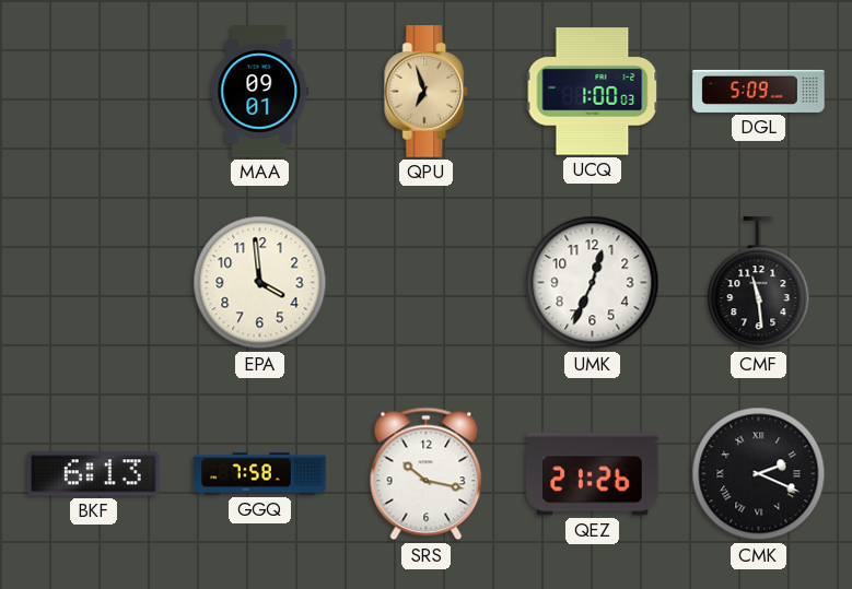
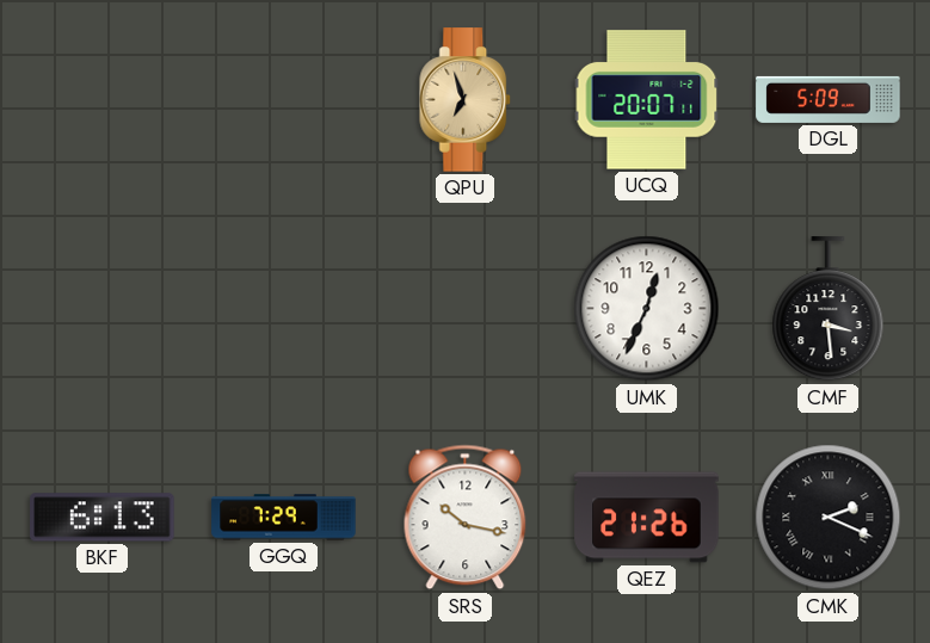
MAA: 09:01 -> none
UCQ: 1:00 -> 20:07
EPA: 3:59 -> none
CMF: 11:29 -> 3:29
GGQ: 7:58 -> 7:29
